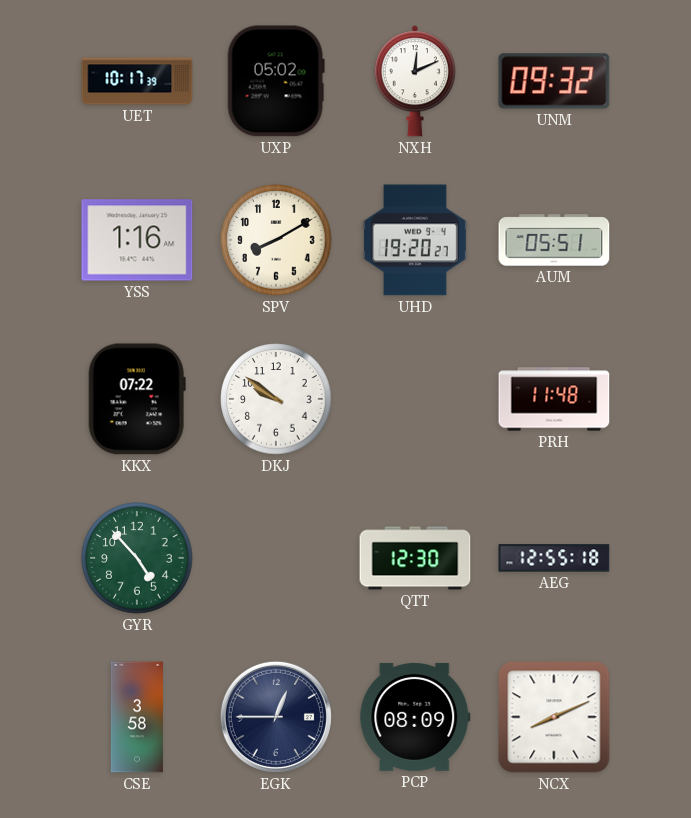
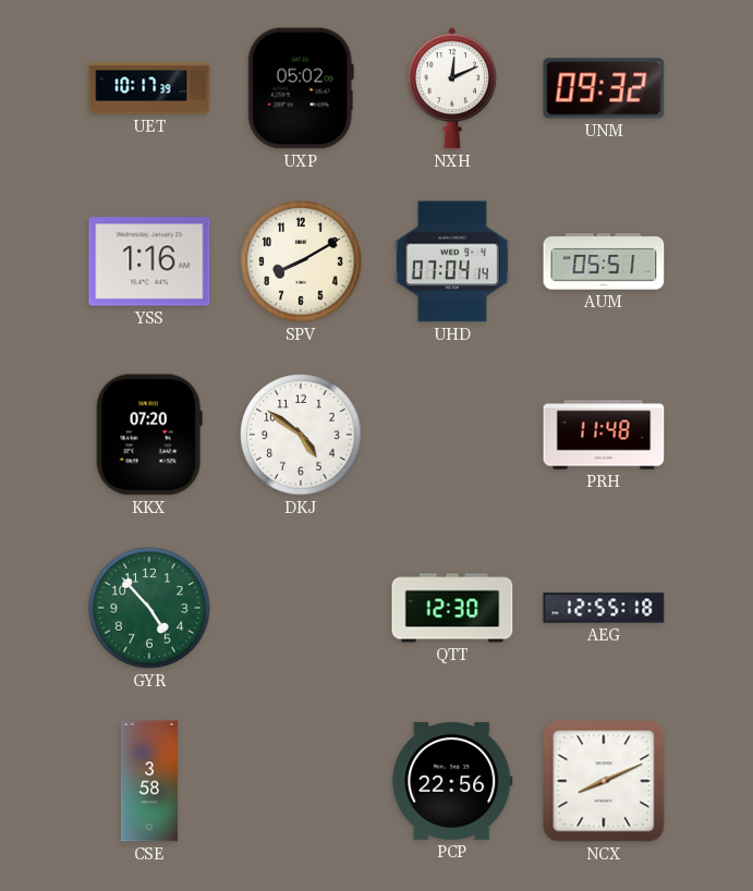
UHD: 19:20 -> 07:04
KKX: 07:22 -> 07:20
DKJ: 9:51 -> 4:51
EGK: 12:45 -> none
PCP: 08:09 -> 22:56
